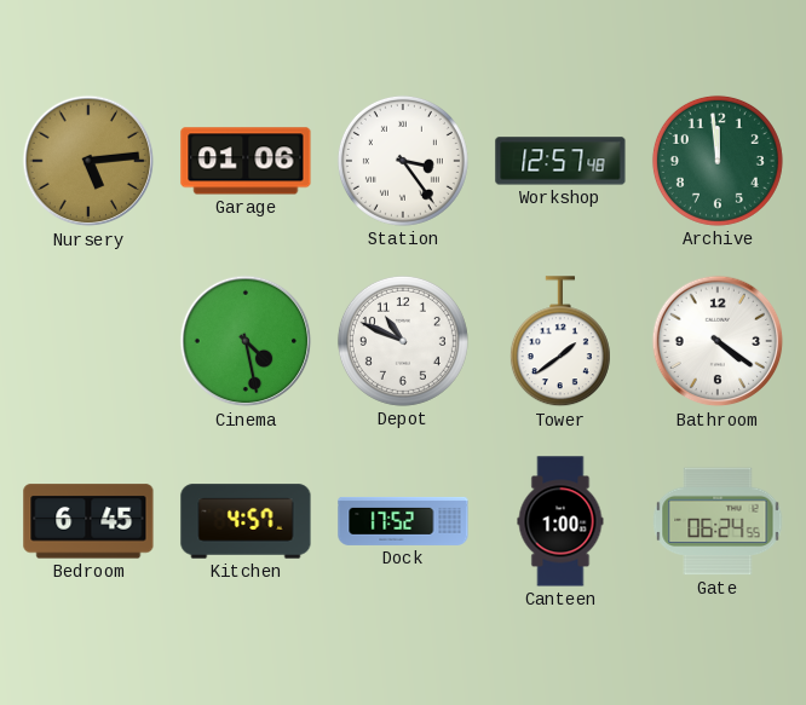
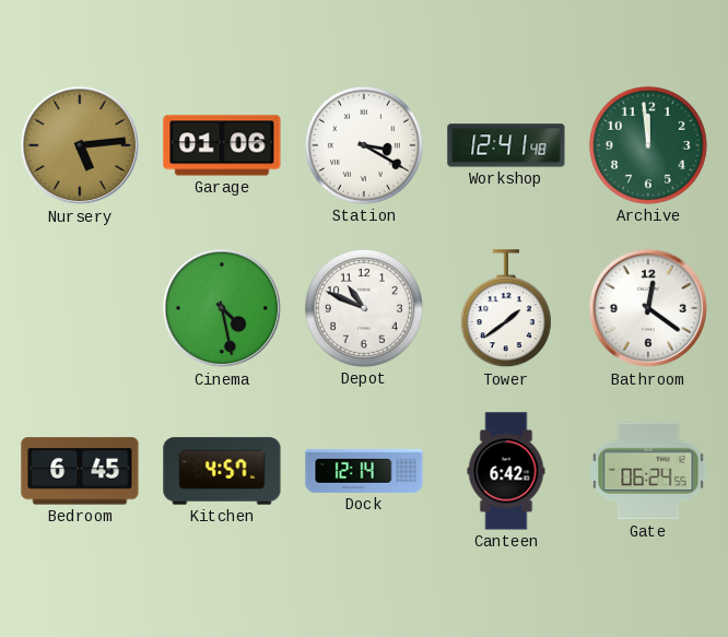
Station: 3:24 -> 3:20
Workshop: 12:57 -> 12:41
Bathroom: 4:21 -> 12:21
Dock: 17:52 -> 12:14
Canteen: 1:00 -> 6:42
